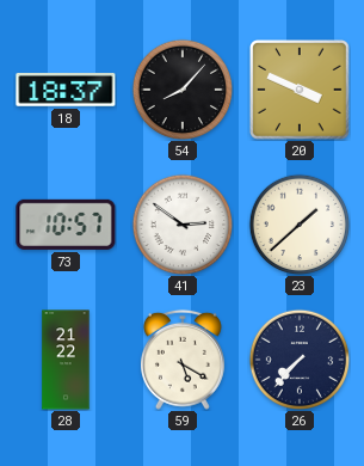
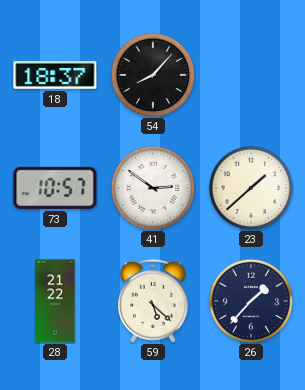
20: 3:49 -> none
59: 5:20 -> 5:22
26: 7:37 -> 1:37
